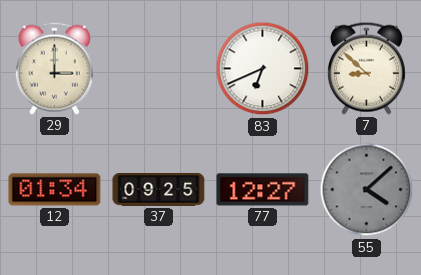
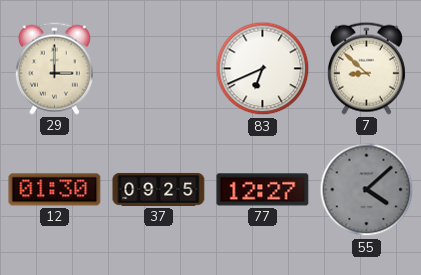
12: 01:34 -> 01:30
